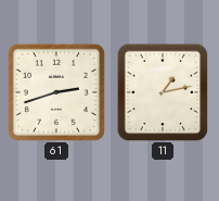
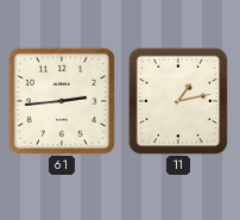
61: 2:42 -> 2:44
